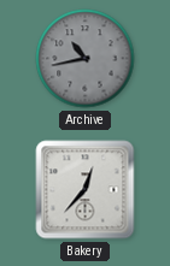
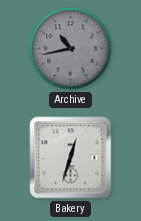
Bakery: 12:37 -> 12:33
